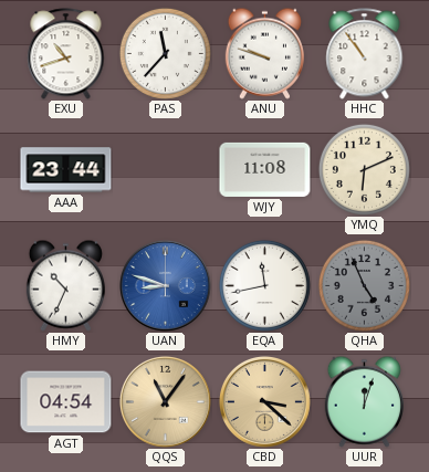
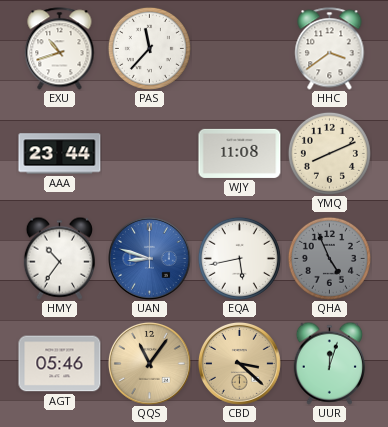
ANU: 9:48 -> none
HHC: 10:54 -> 3:39
YMQ: 6:11 -> 8:11
HMY: 10:34 -> 10:36
EQA: 11:43 -> 5:43
AGT: 04:54 -> 05:46
